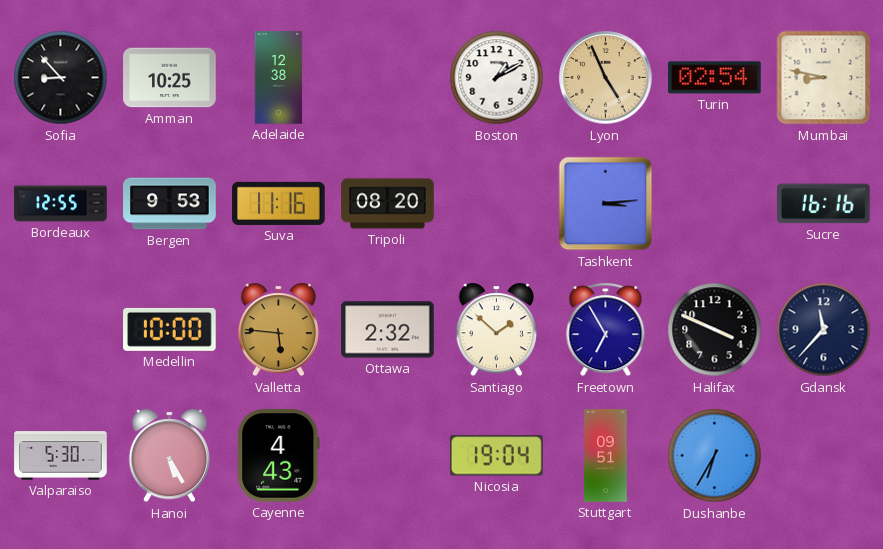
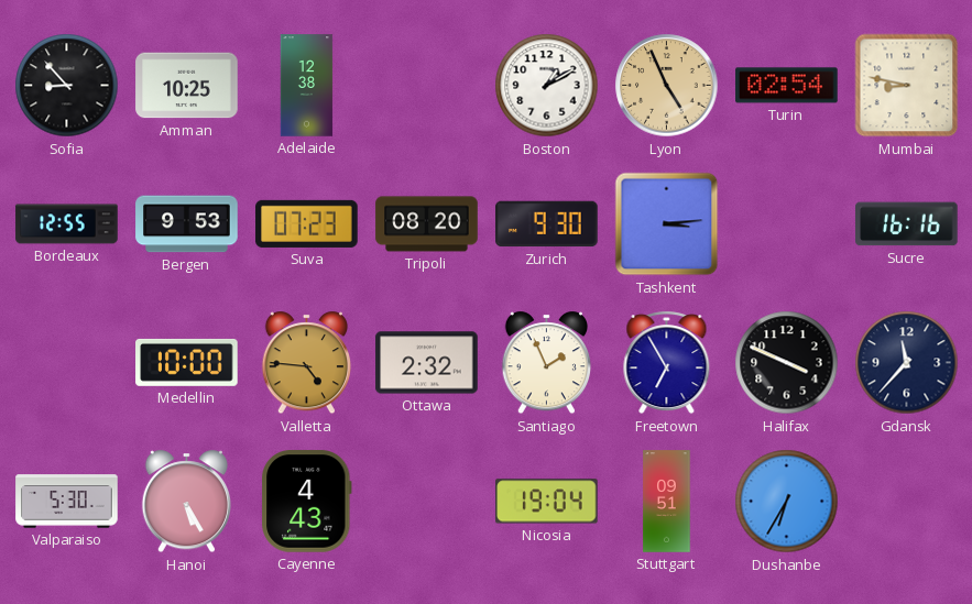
Suva: 11:16 -> 07:23
Zurich: none -> 9:30
Valletta: 5:46 -> 4:46
Santiago: 1:52 -> 1:56
